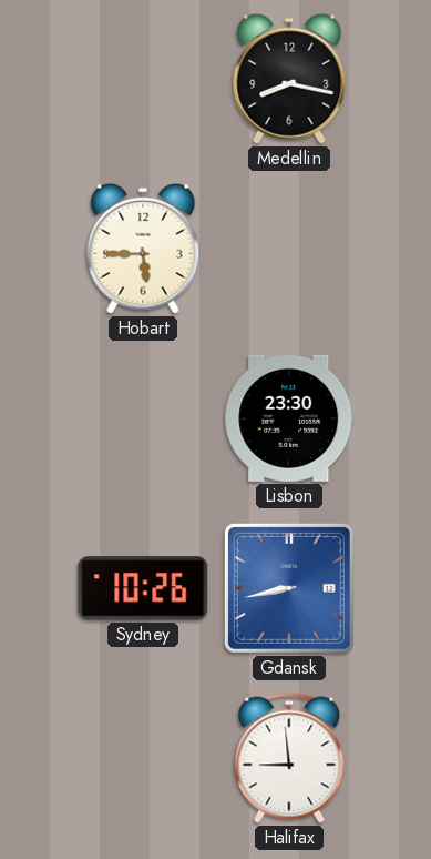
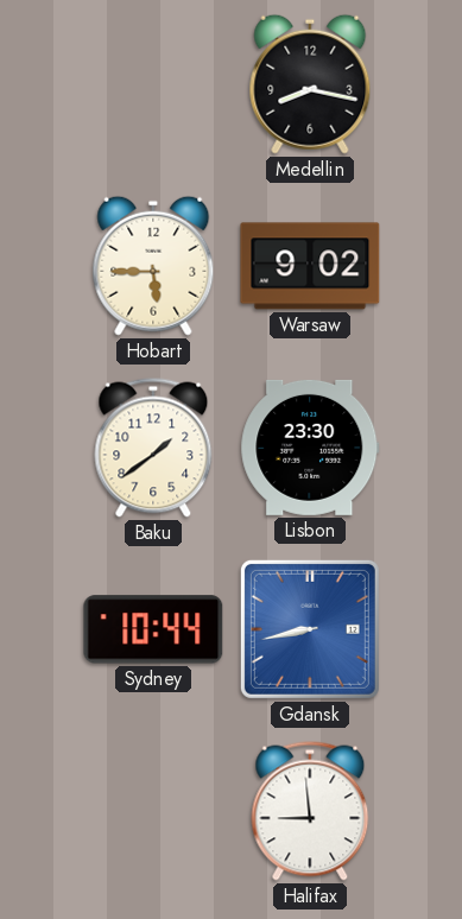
Warsaw: none -> 9:02
Baku: none -> 1:39
Sydney: 10:26 -> 10:44
